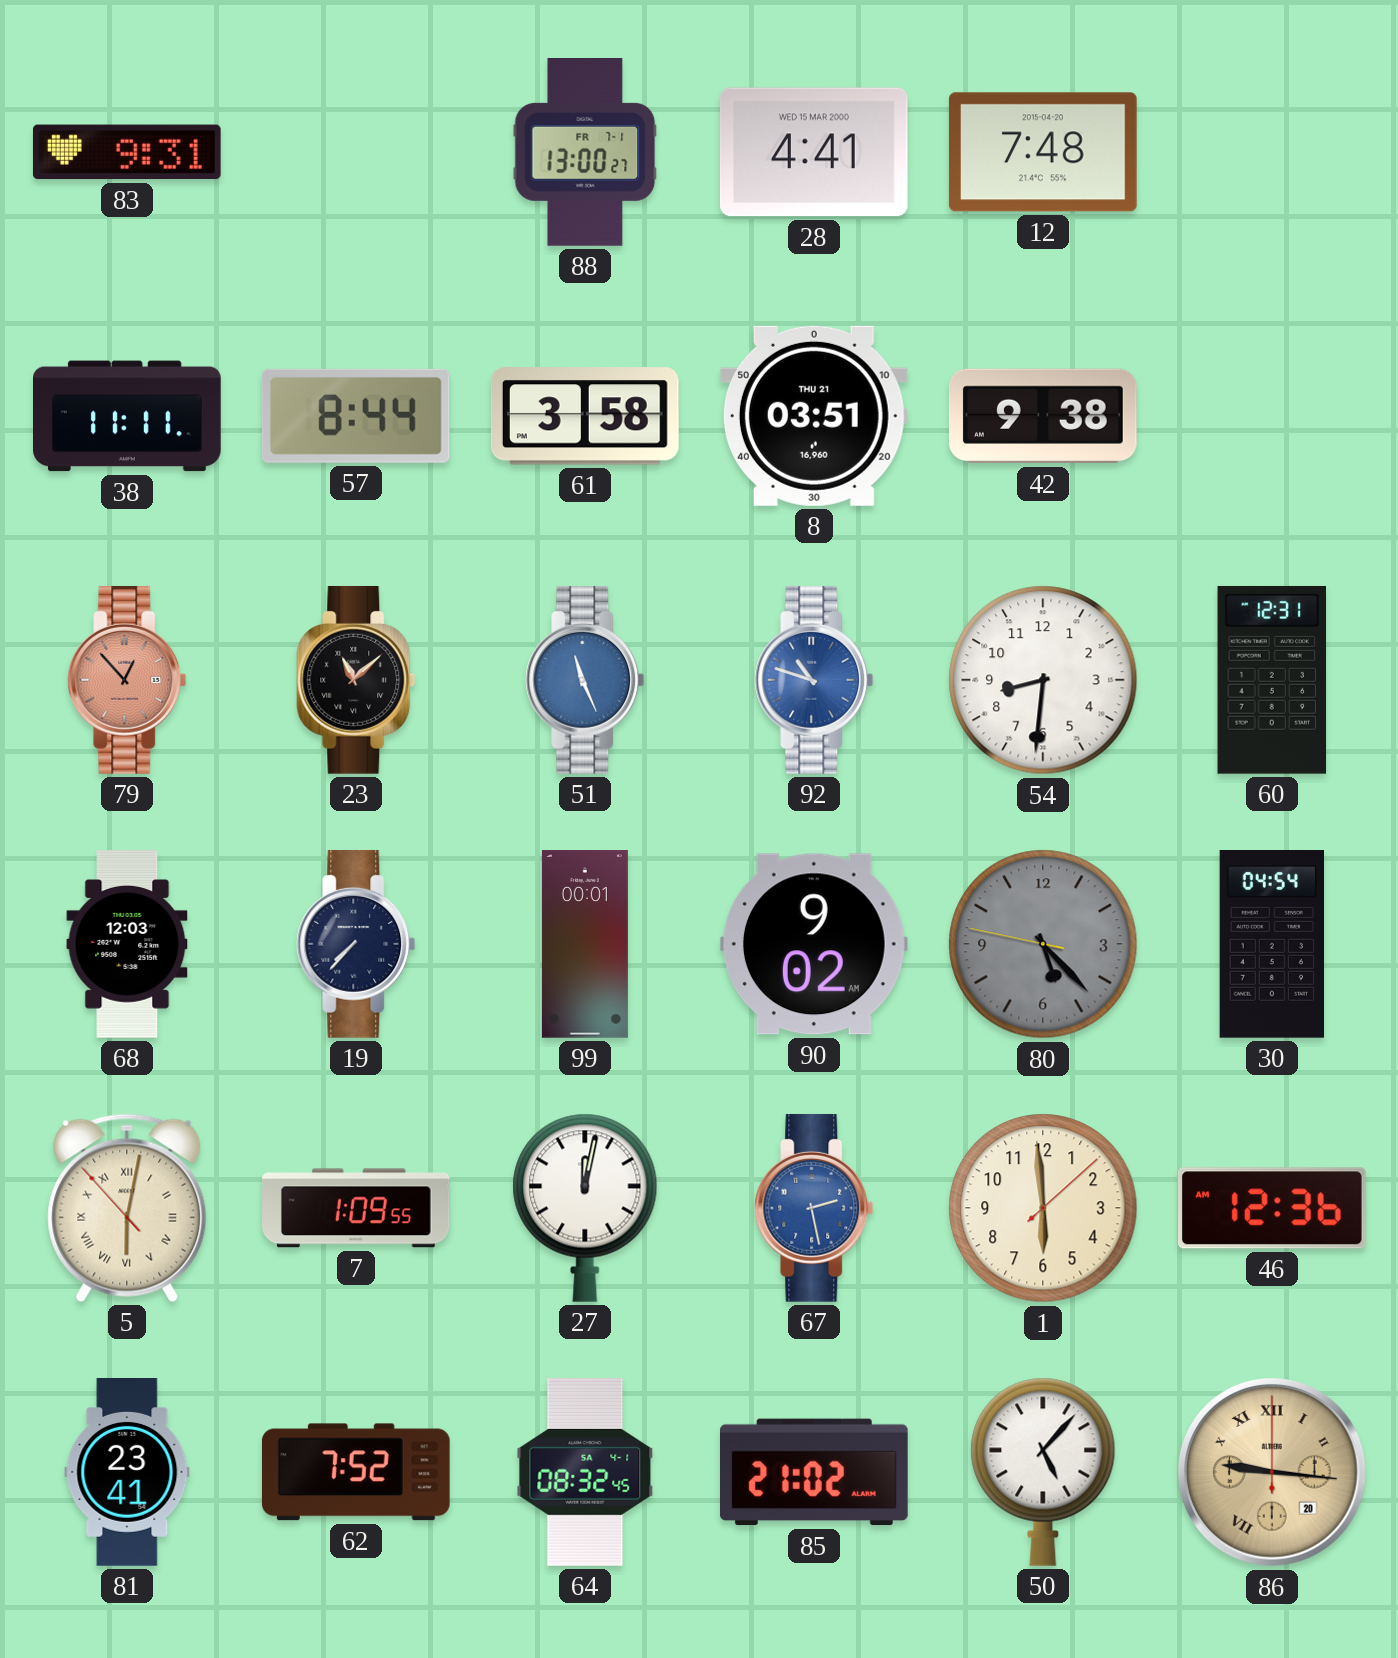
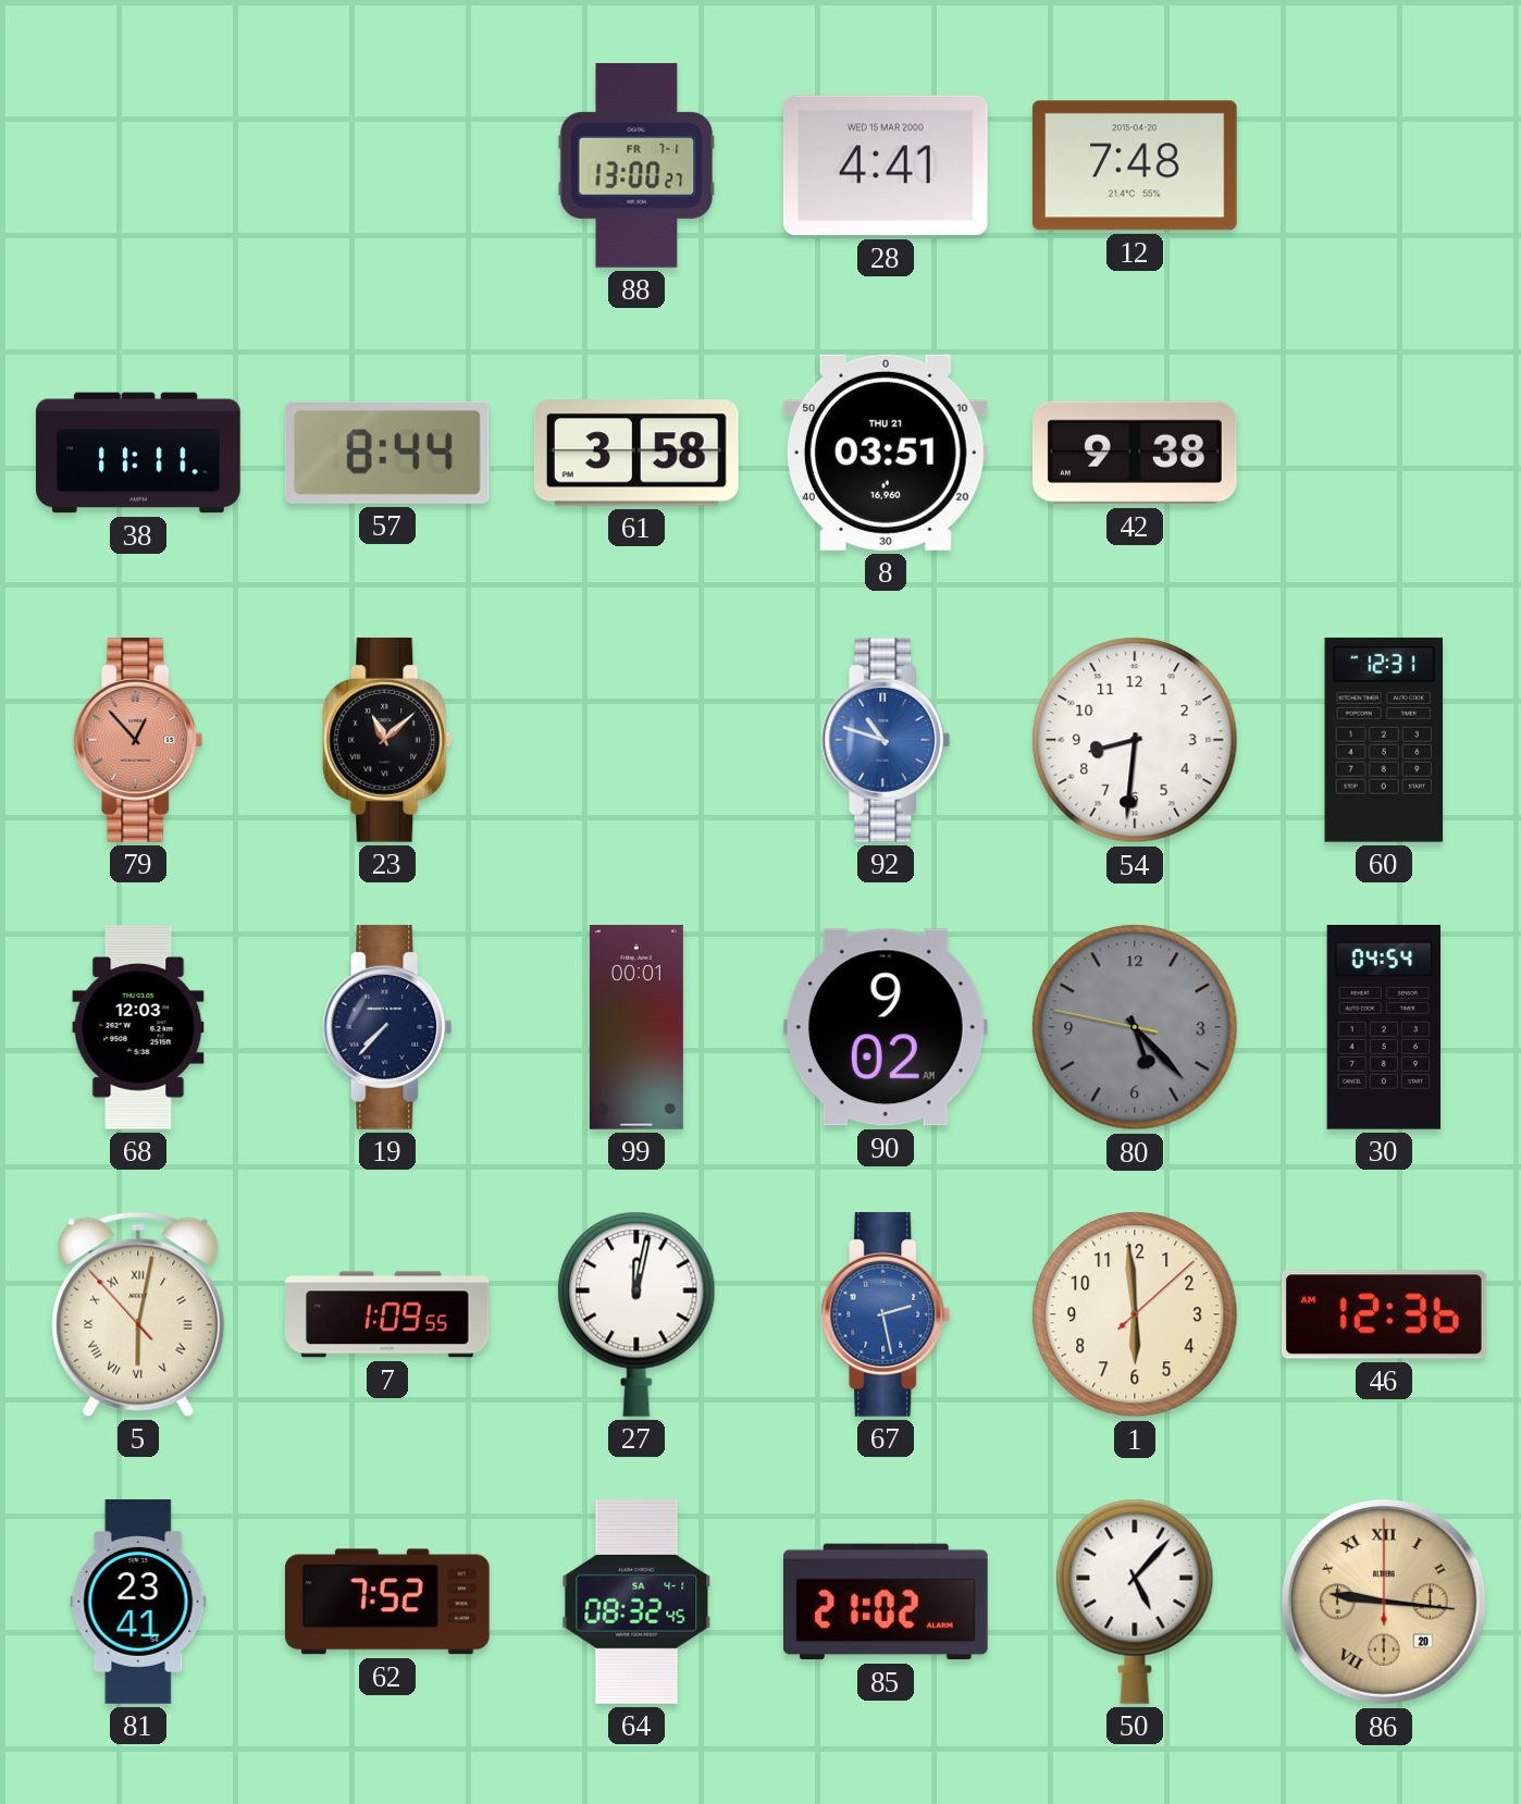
83: 9:31 -> none
51: 11:26 -> none
